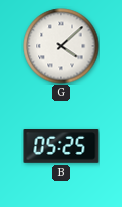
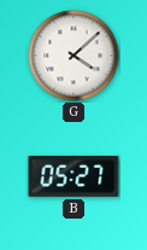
B: 05:25 -> 05:27
